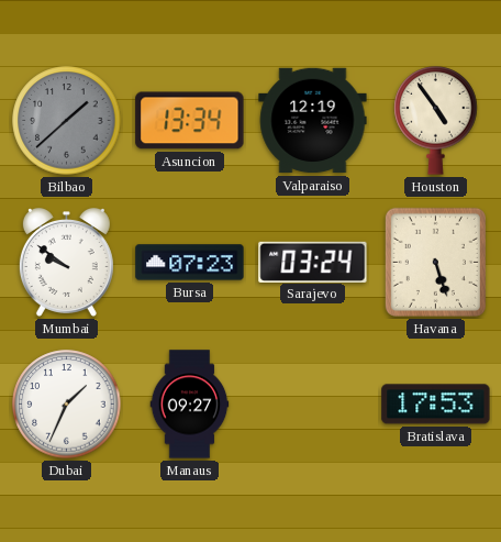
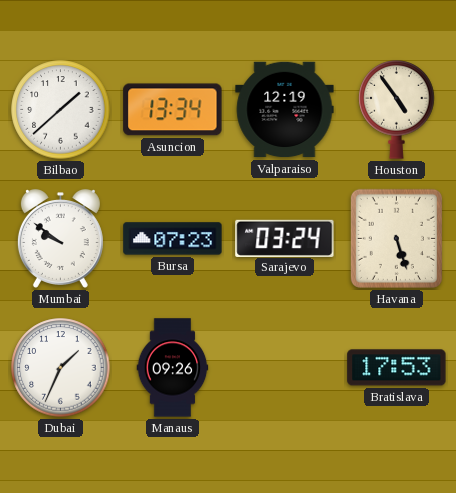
Bilbao dial: grey -> white
Manaus: 09:27 -> 09:26
